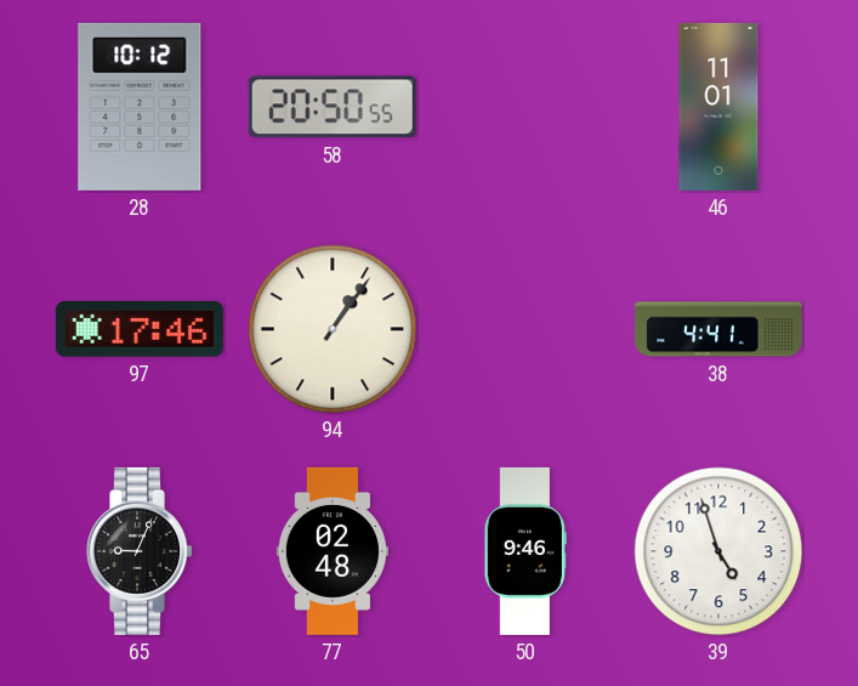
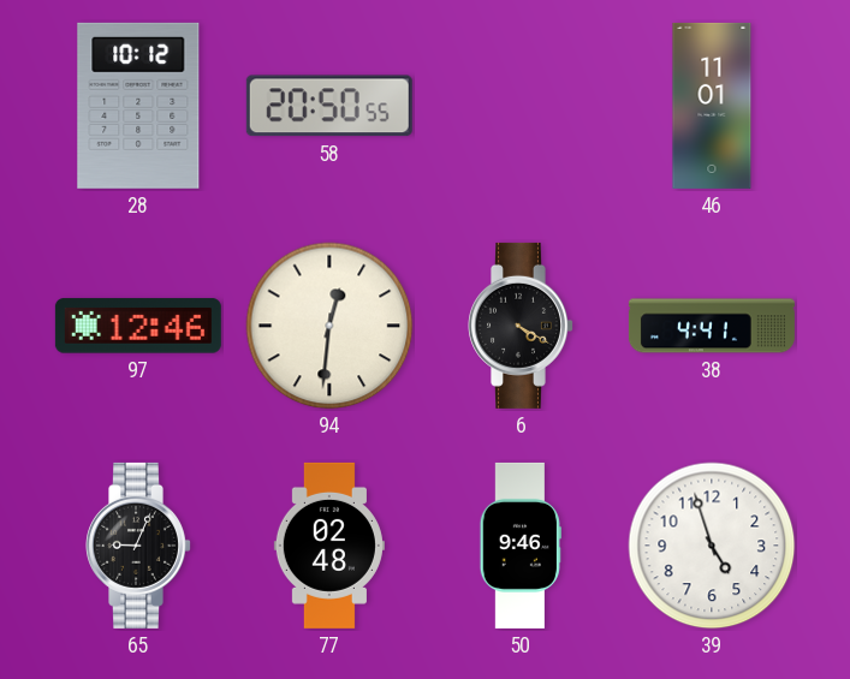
97: 17:46 -> 12:46
94: 1:06 -> 12:31
6: none -> 4:20
